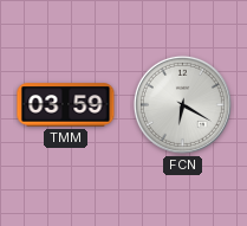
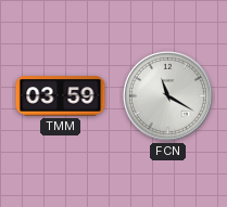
FCN: 6:20 -> 11:20
